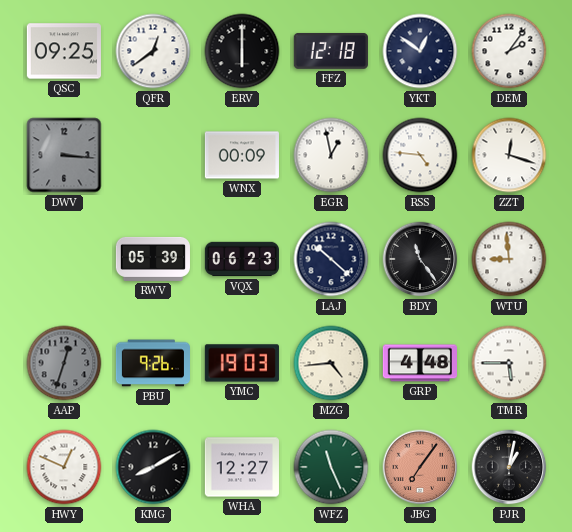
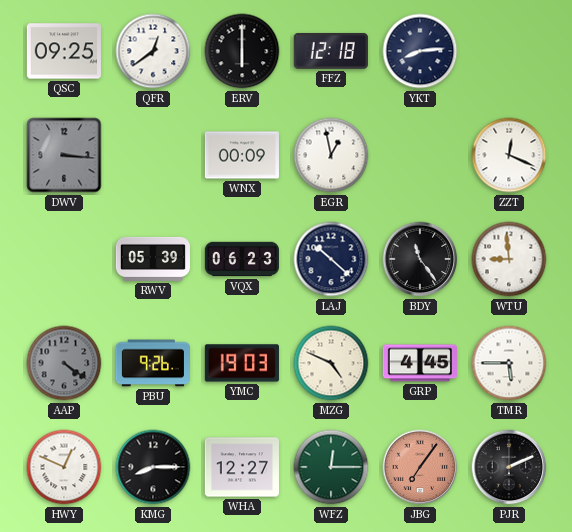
YKT: 12:51 -> 8:14
DEM: 2:06 -> none
RSS: 4:46 -> none
ZZT: 12:18 -> 12:19
AAP: 12:33 -> 4:21
MZG: 4:44 -> 4:49
GRP: 4:48 -> 4:45
KMG: 8:10 -> 8:15
WFZ: 11:26 -> 12:15
PJR: 1:02 -> 2:11
